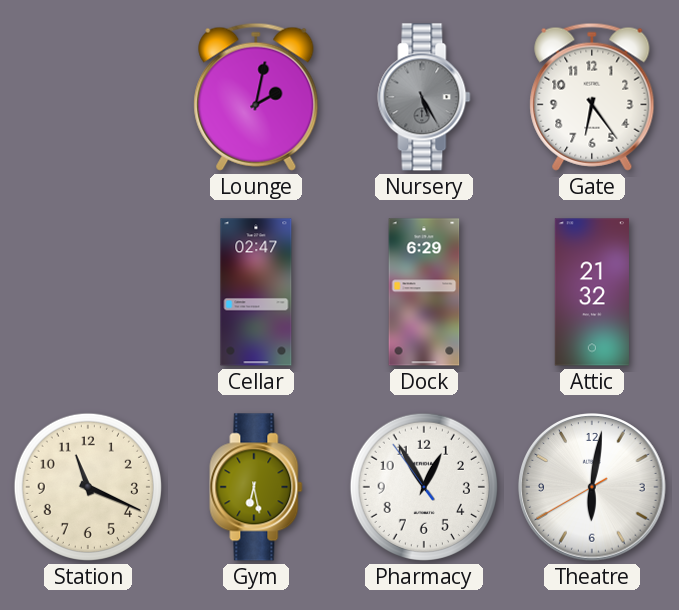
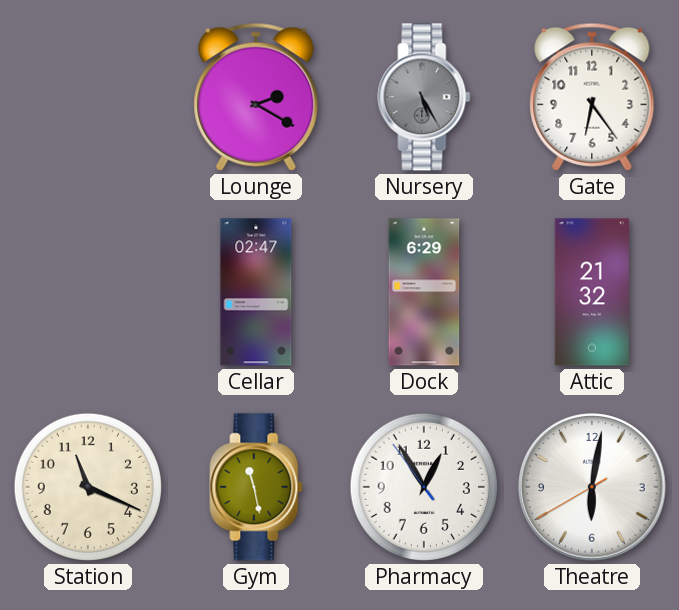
Lounge: 2:02 -> 2:20
Gym: 6:28 -> 11:28
